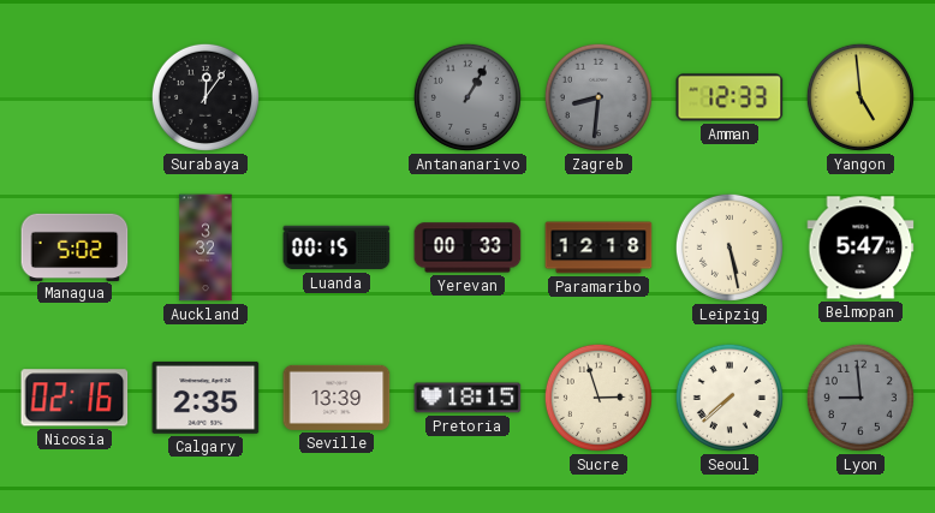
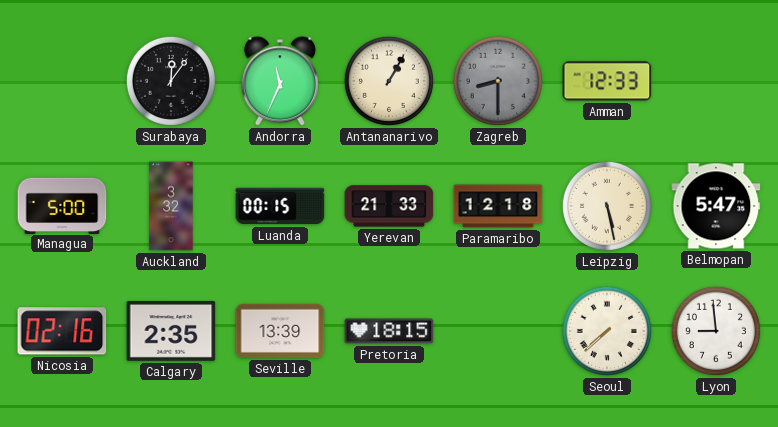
Andorra: none -> 11:34
Antananarivo dial: grey -> cream
Zagreb: 8:31 -> 8:30
Yangon: 4:59 -> none
Managua: 5:02 -> 5:00
Yerevan: 00:33 -> 21:33
Sucre: 2:57 -> none
Lyon dial: grey -> white
